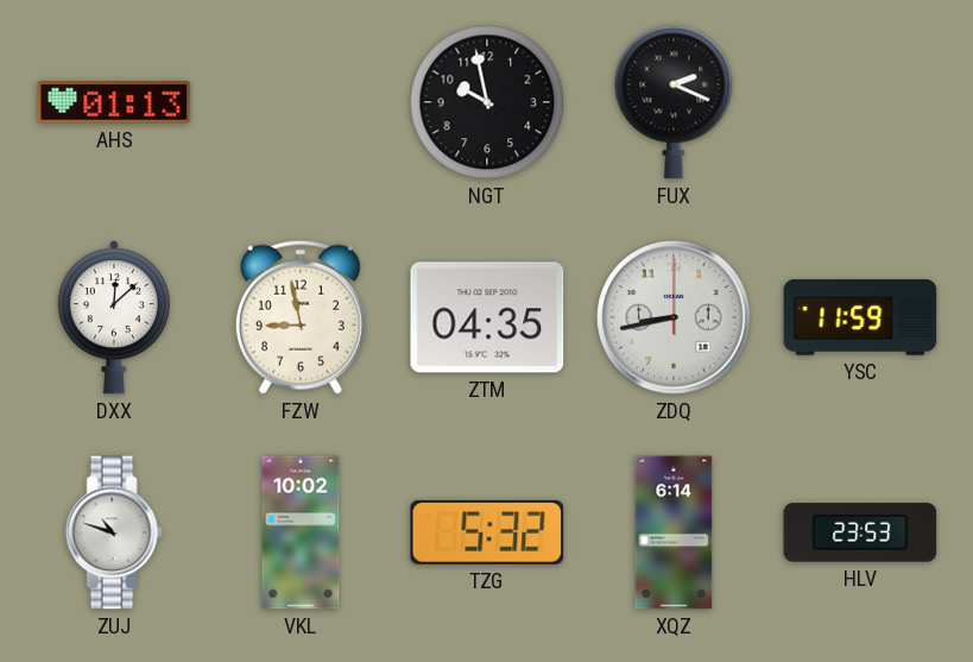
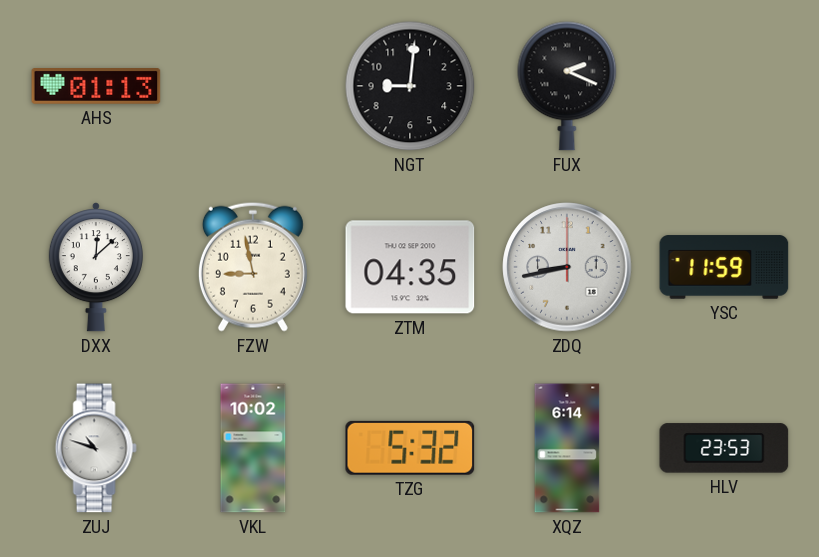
NGT: 9:58 -> 9:01
